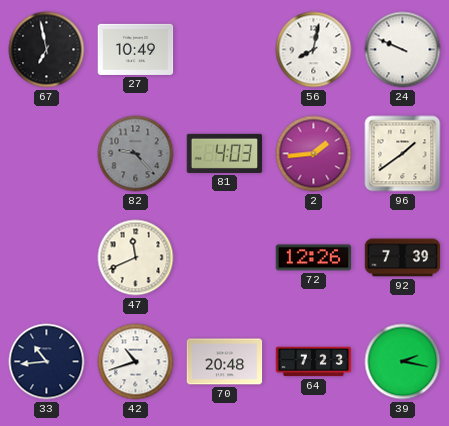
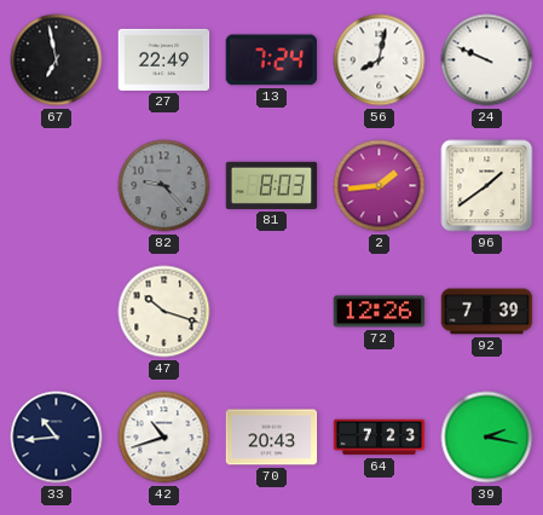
27: 10:49 -> 22:49
13: none -> 7:24
81: 4:03 -> 8:03
47: 11:41 -> 10:18
70: 20:48 -> 20:43
